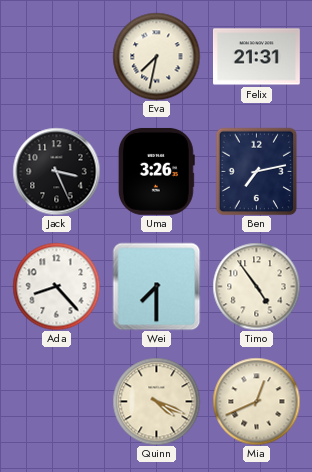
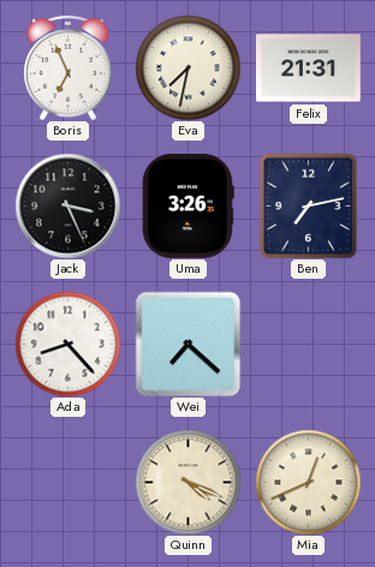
Boris: none -> 6:56
Wei: 7:30 -> 7:22
Timo: 4:54 -> none
